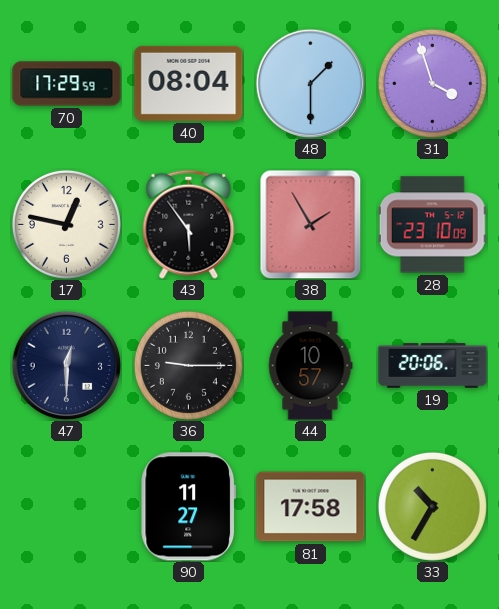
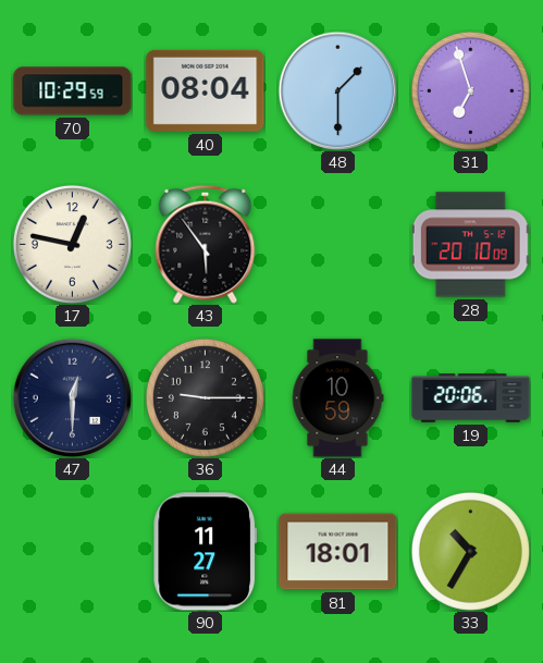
70: 17:29 -> 10:29
31: 3:57 -> 6:57
38: 1:55 -> none
28: 23:10 -> 20:10
44: 10:57 -> 10:59
81: 17:58 -> 18:01
